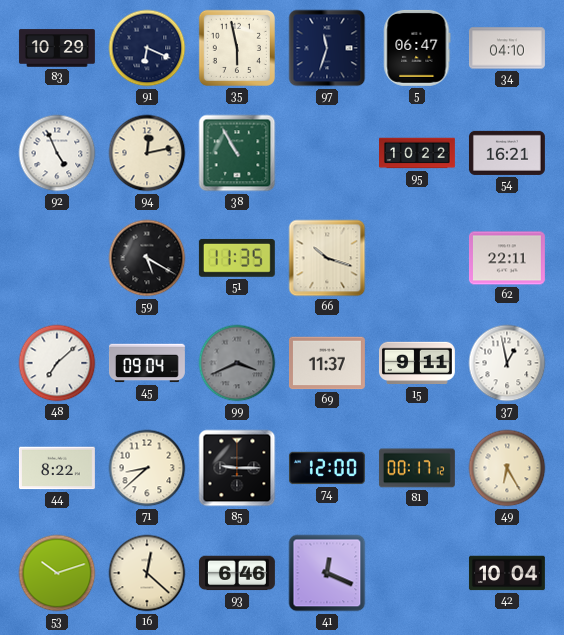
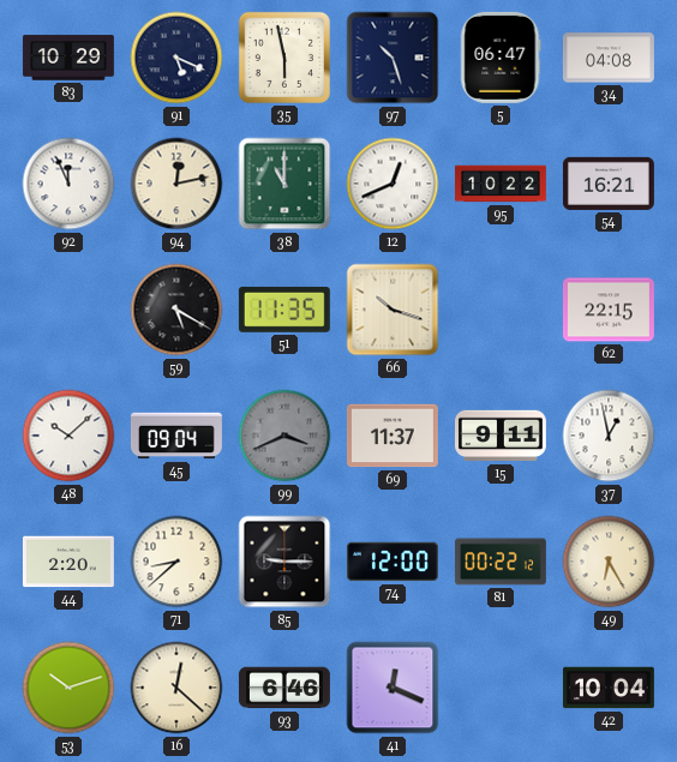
91: 6:19 -> 5:19
97: 11:33 -> 10:27
34: 04:10 -> 04:08
92: 4:56 -> 11:56
38: 10:55 -> 11:00
12: none -> 12:41
62: 22:11 -> 22:15
48: 7:08 -> 10:08
44: 8:22 -> 2:20
81: 00:17 -> 00:22
